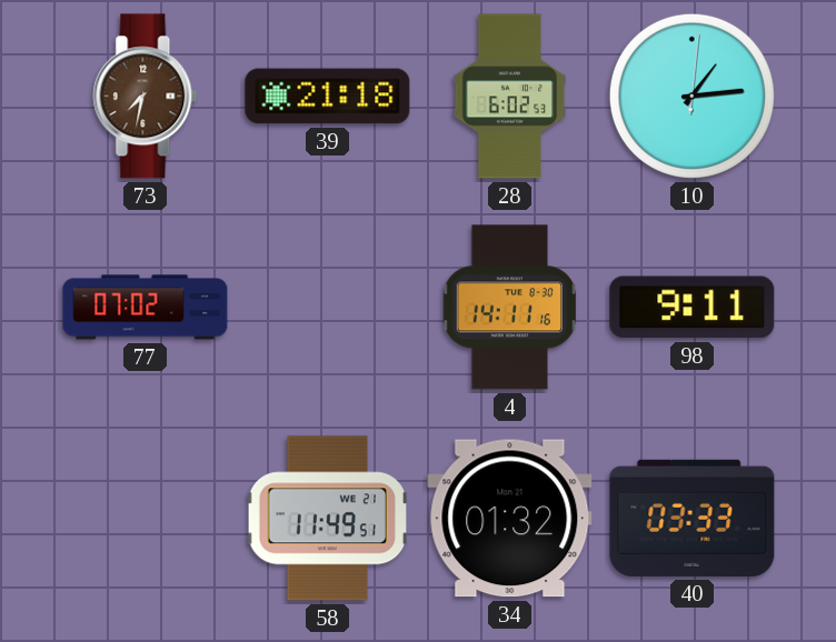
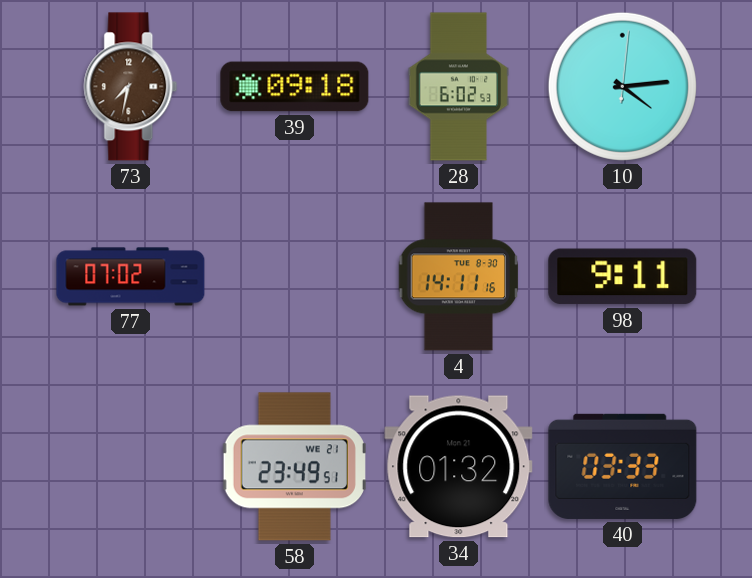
39: 21:18 -> 09:18
10: 1:14 -> 4:14
58: 11:49 -> 23:49
